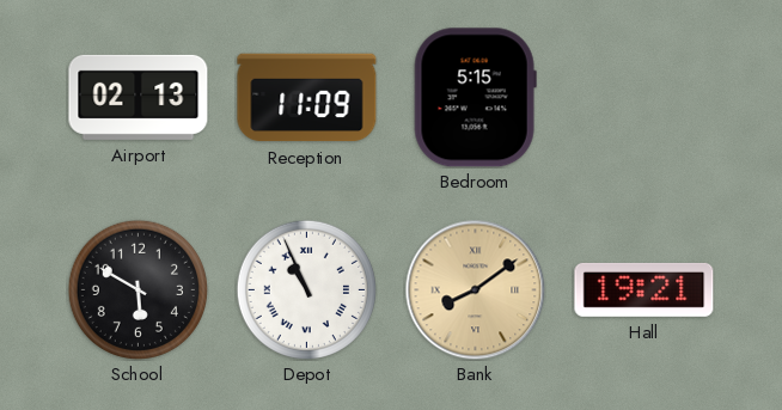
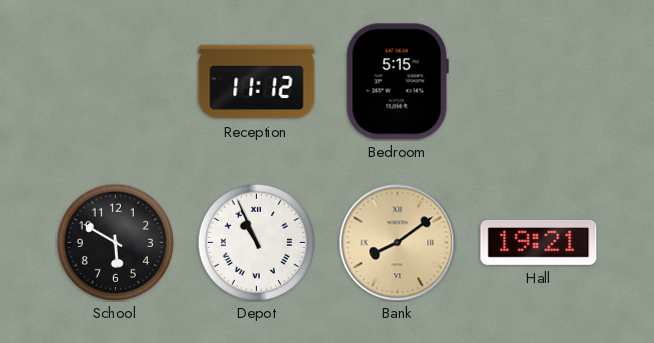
Airport: 02:13 -> none
Reception: 11:09 -> 11:12
